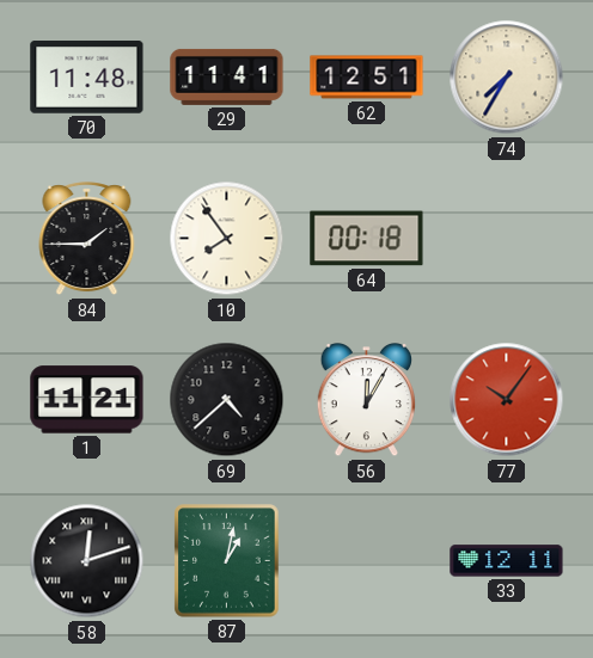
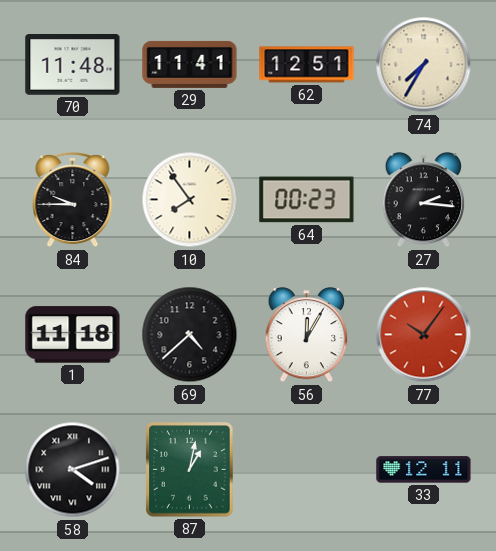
84: 1:45 -> 9:45
64: 00:18 -> 00:23
27: none -> 2:16
1: 11:21 -> 11:18
58: 12:12 -> 4:12
